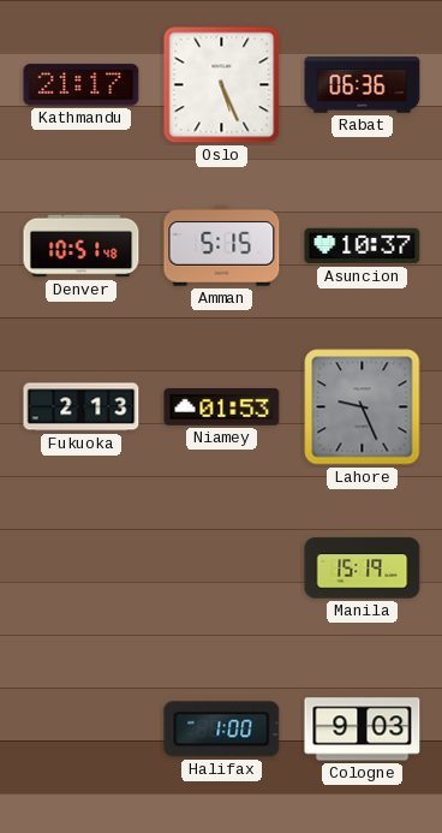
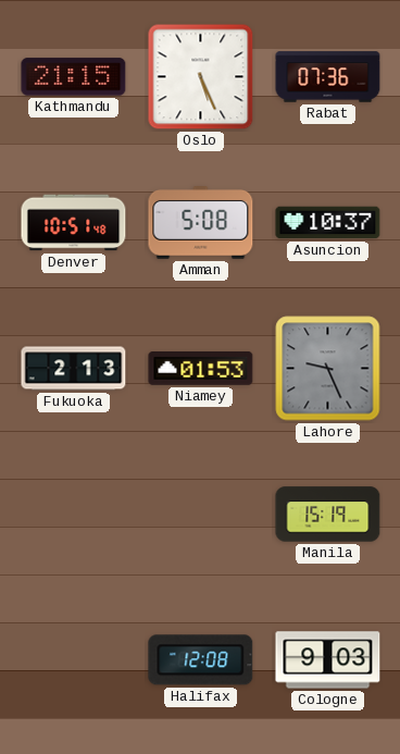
Kathmandu: 21:17 -> 21:15
Rabat: 06:36 -> 07:36
Amman: 5:15 -> 5:08
Halifax: 1:00 -> 12:08
